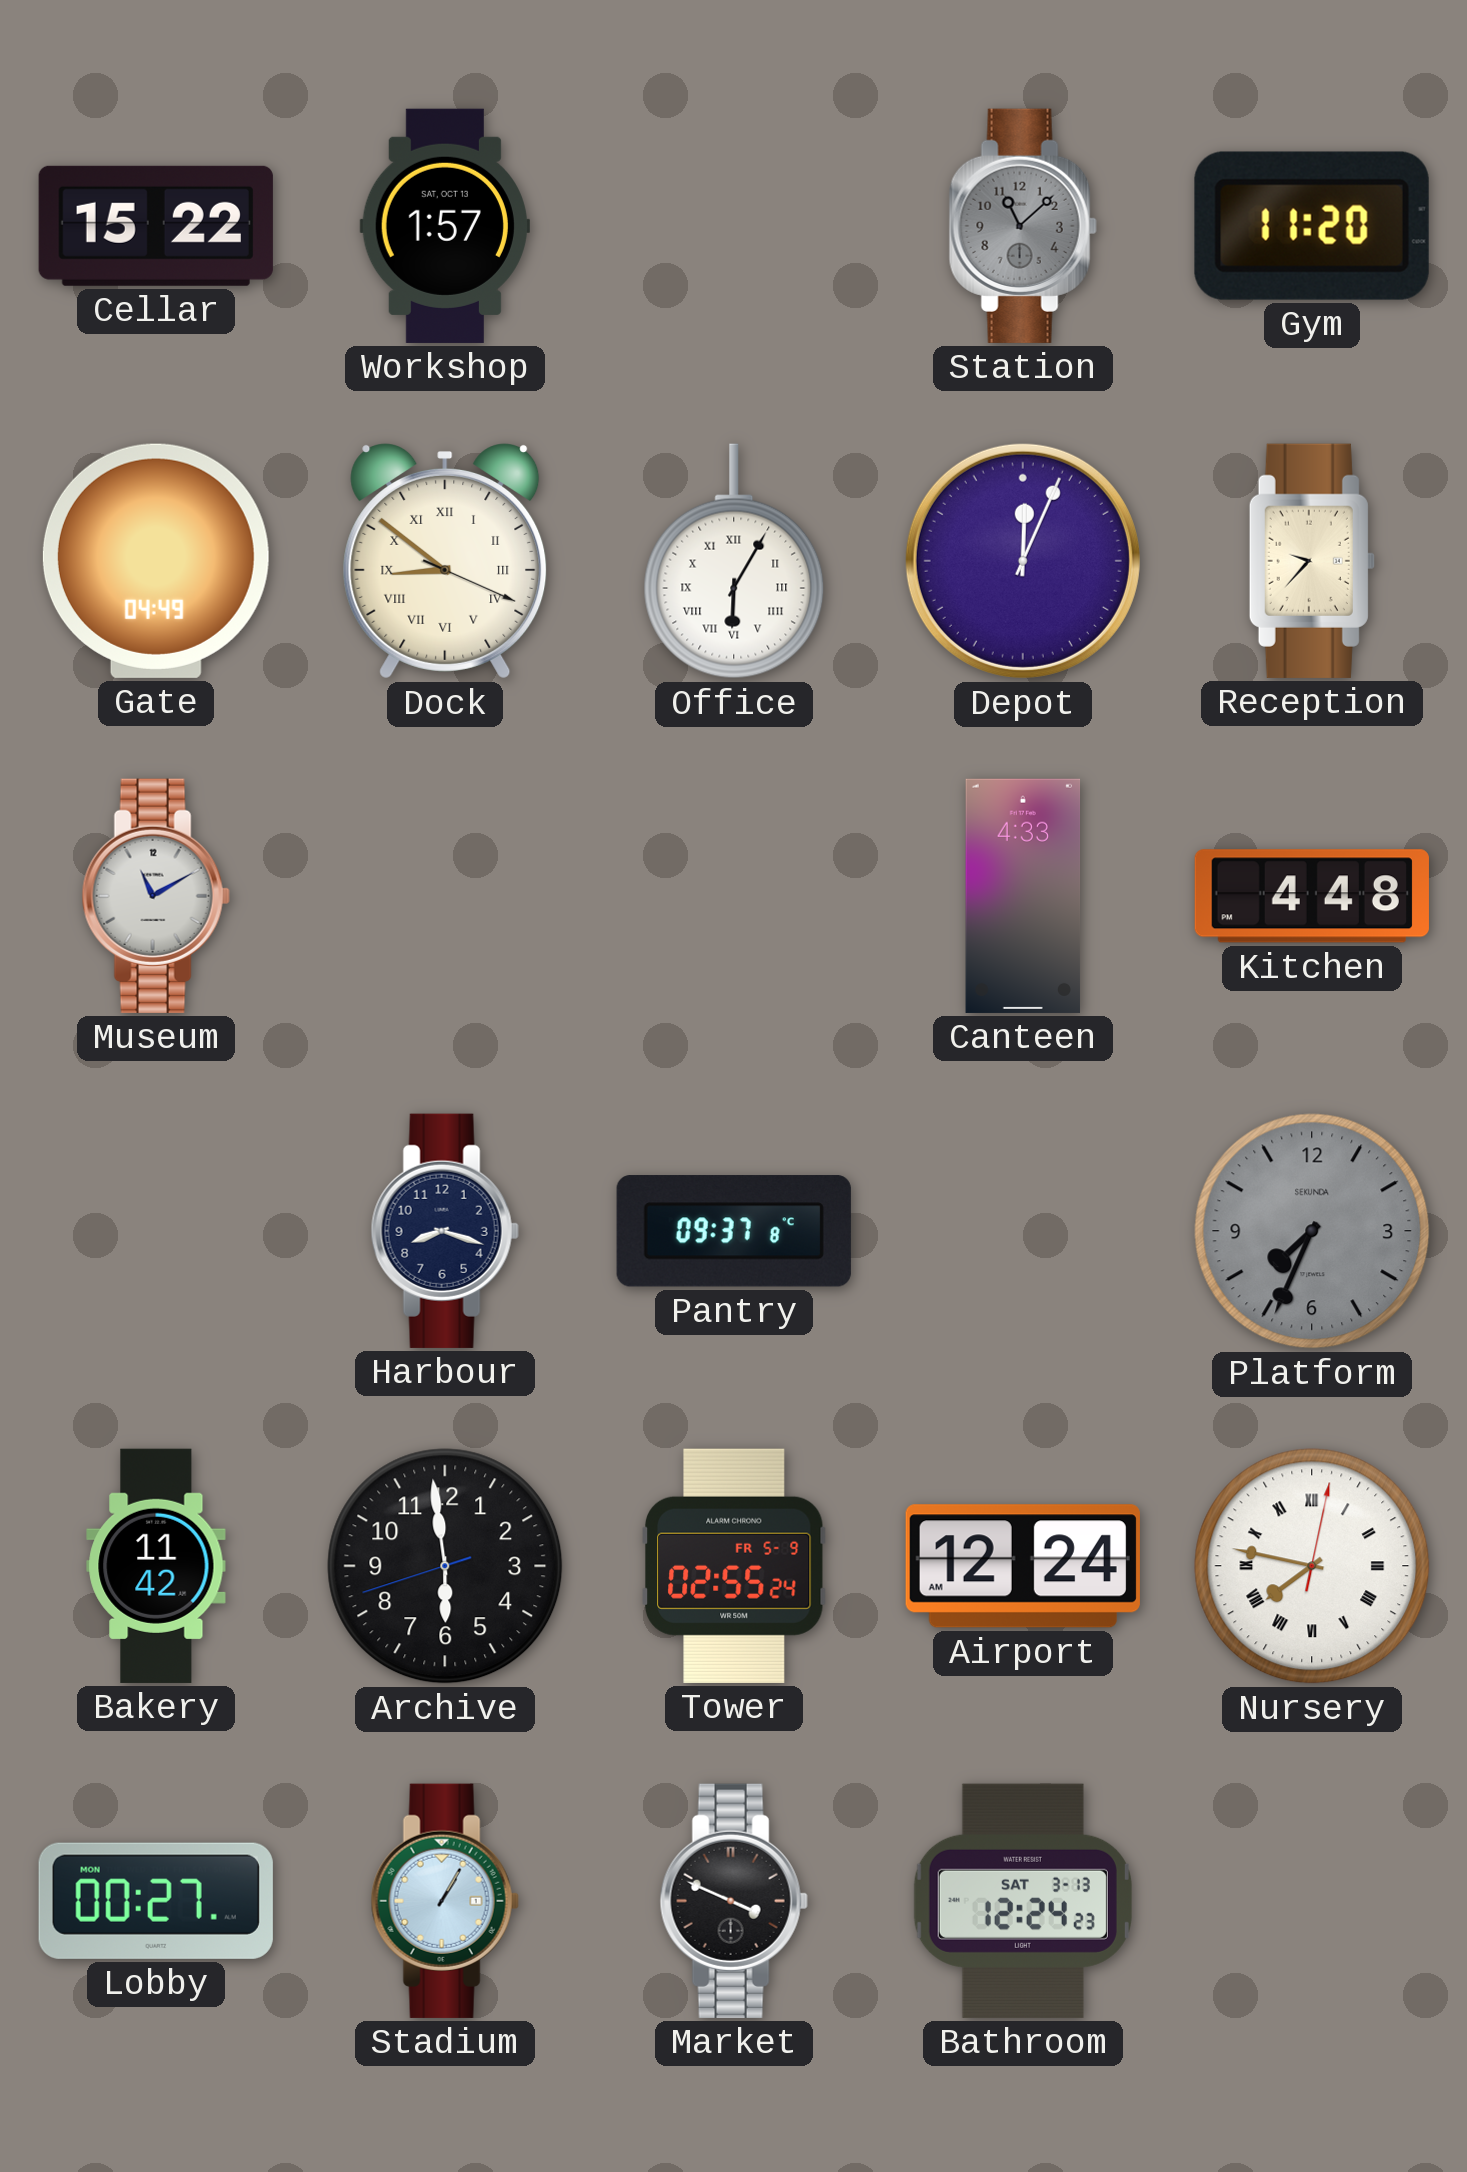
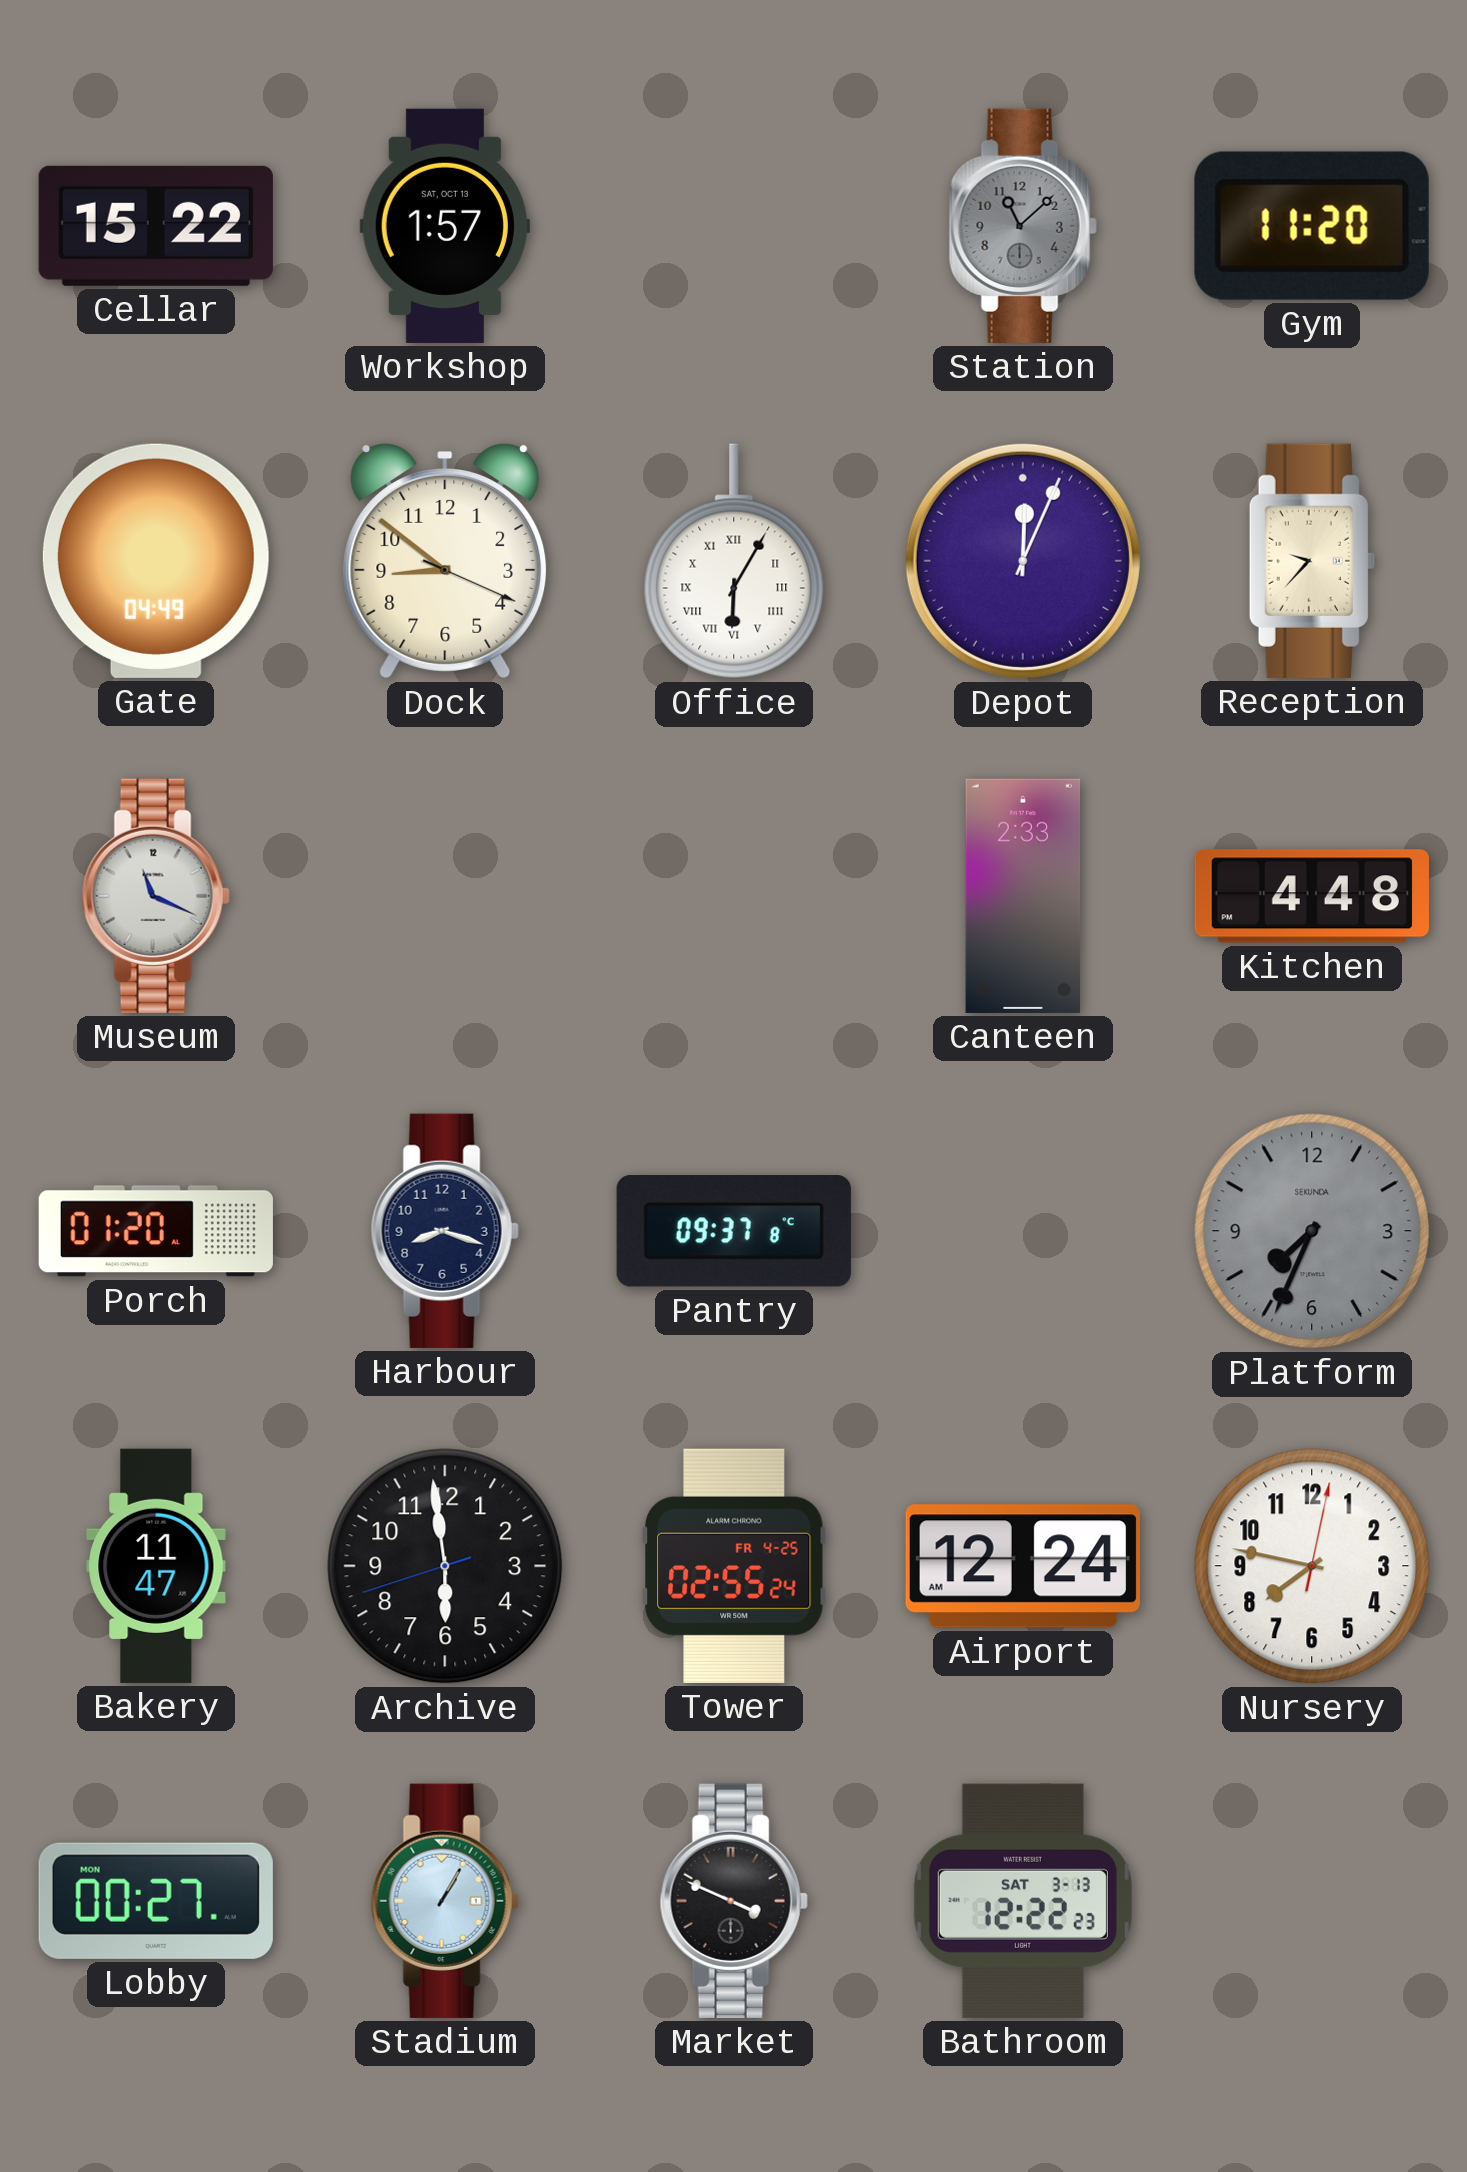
Dock numerals: Roman -> Arabic
Museum: 11:10 -> 11:19
Canteen: 4:33 -> 2:33
Porch: none -> 01:20
Bakery: 11:42 -> 11:47
Tower date: FR 5-9 -> FR 4-25
Nursery numerals: Roman -> Arabic
Bathroom: 12:24 -> 12:22
